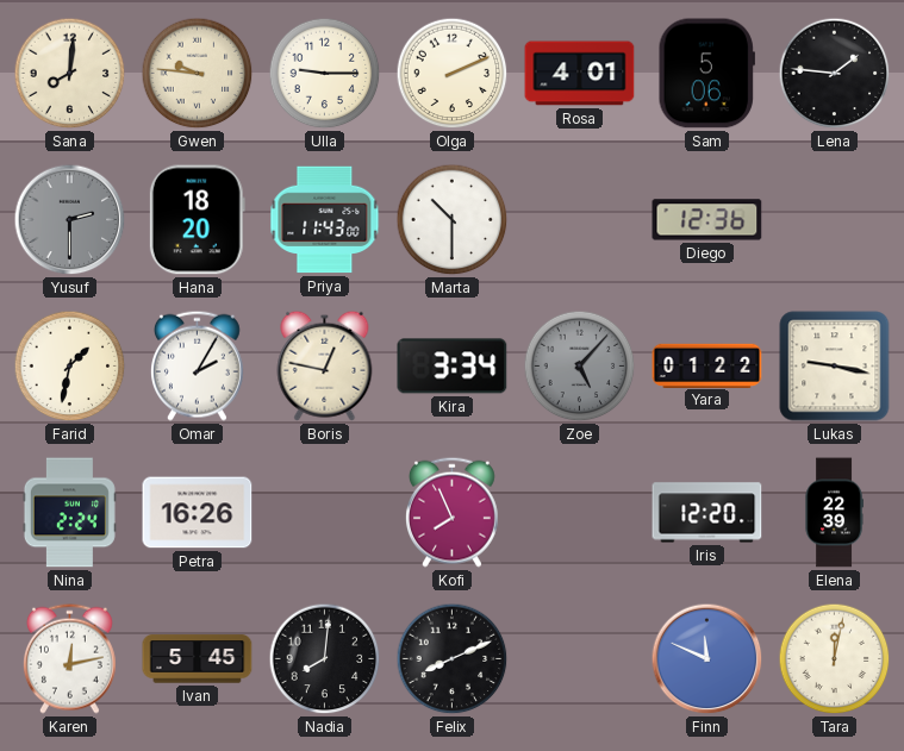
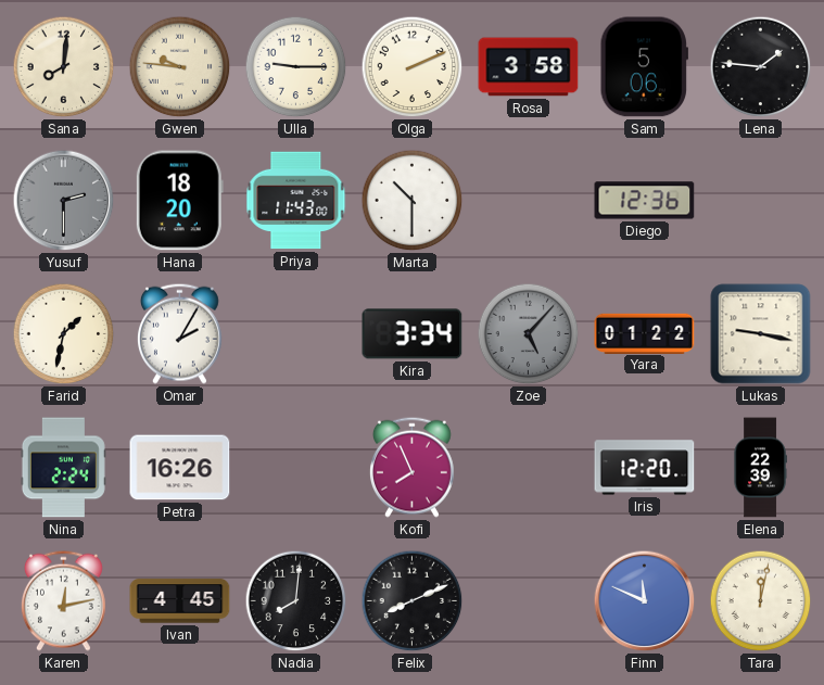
Rosa: 4:01 -> 3:58
Boris: 12:47 -> none
Ivan: 5:45 -> 4:45
